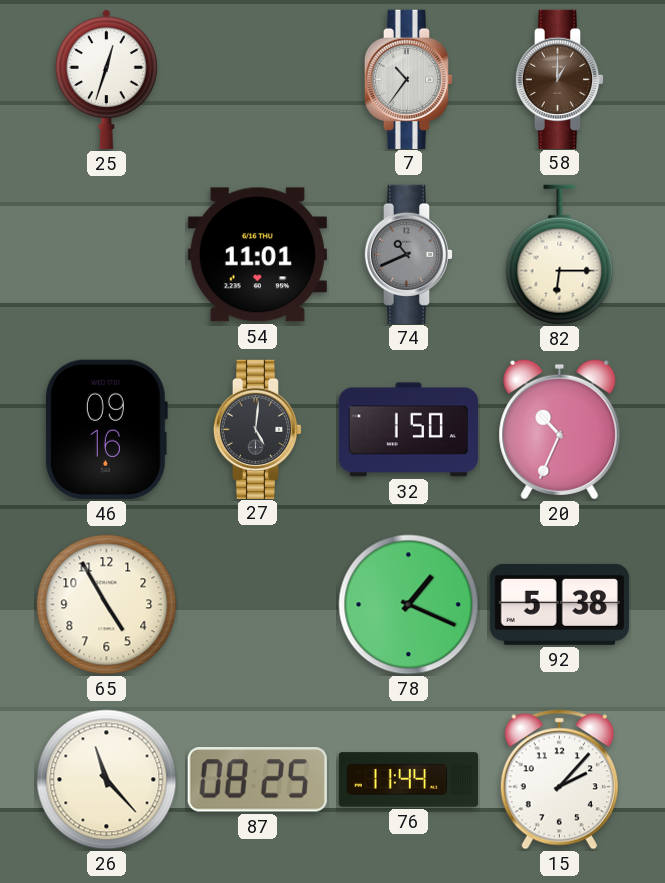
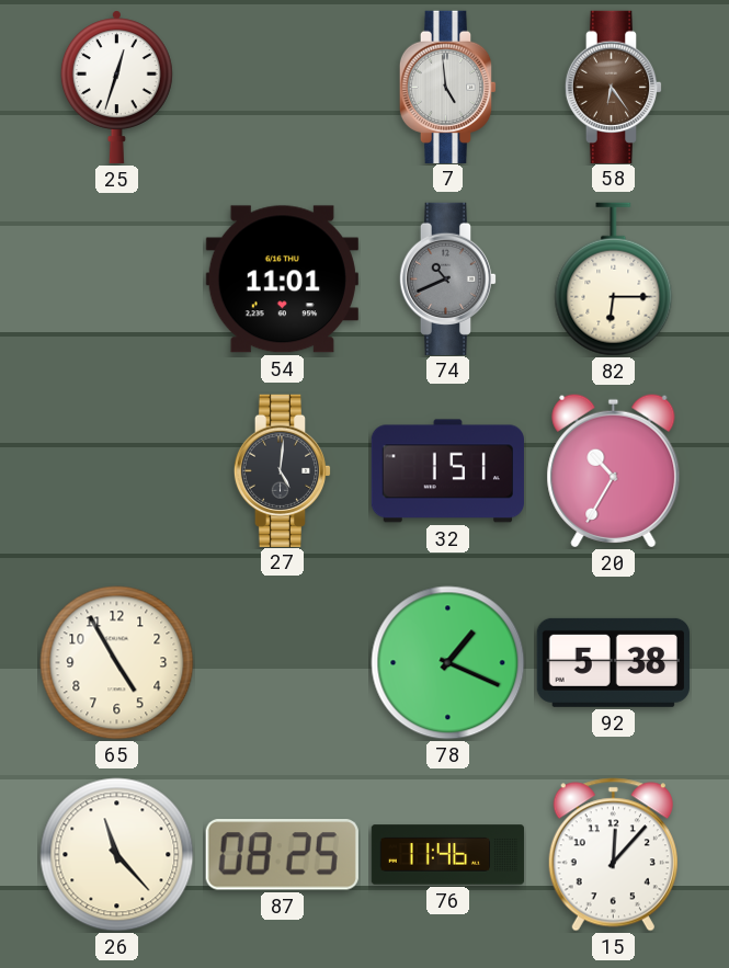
7: 10:36 -> 4:59
58: 1:00 -> 6:24
46: 09:16 -> none
32: 1:50 -> 1:51
20: 10:34 -> 10:35
76: 11:44 -> 11:46
15: 2:07 -> 12:07
